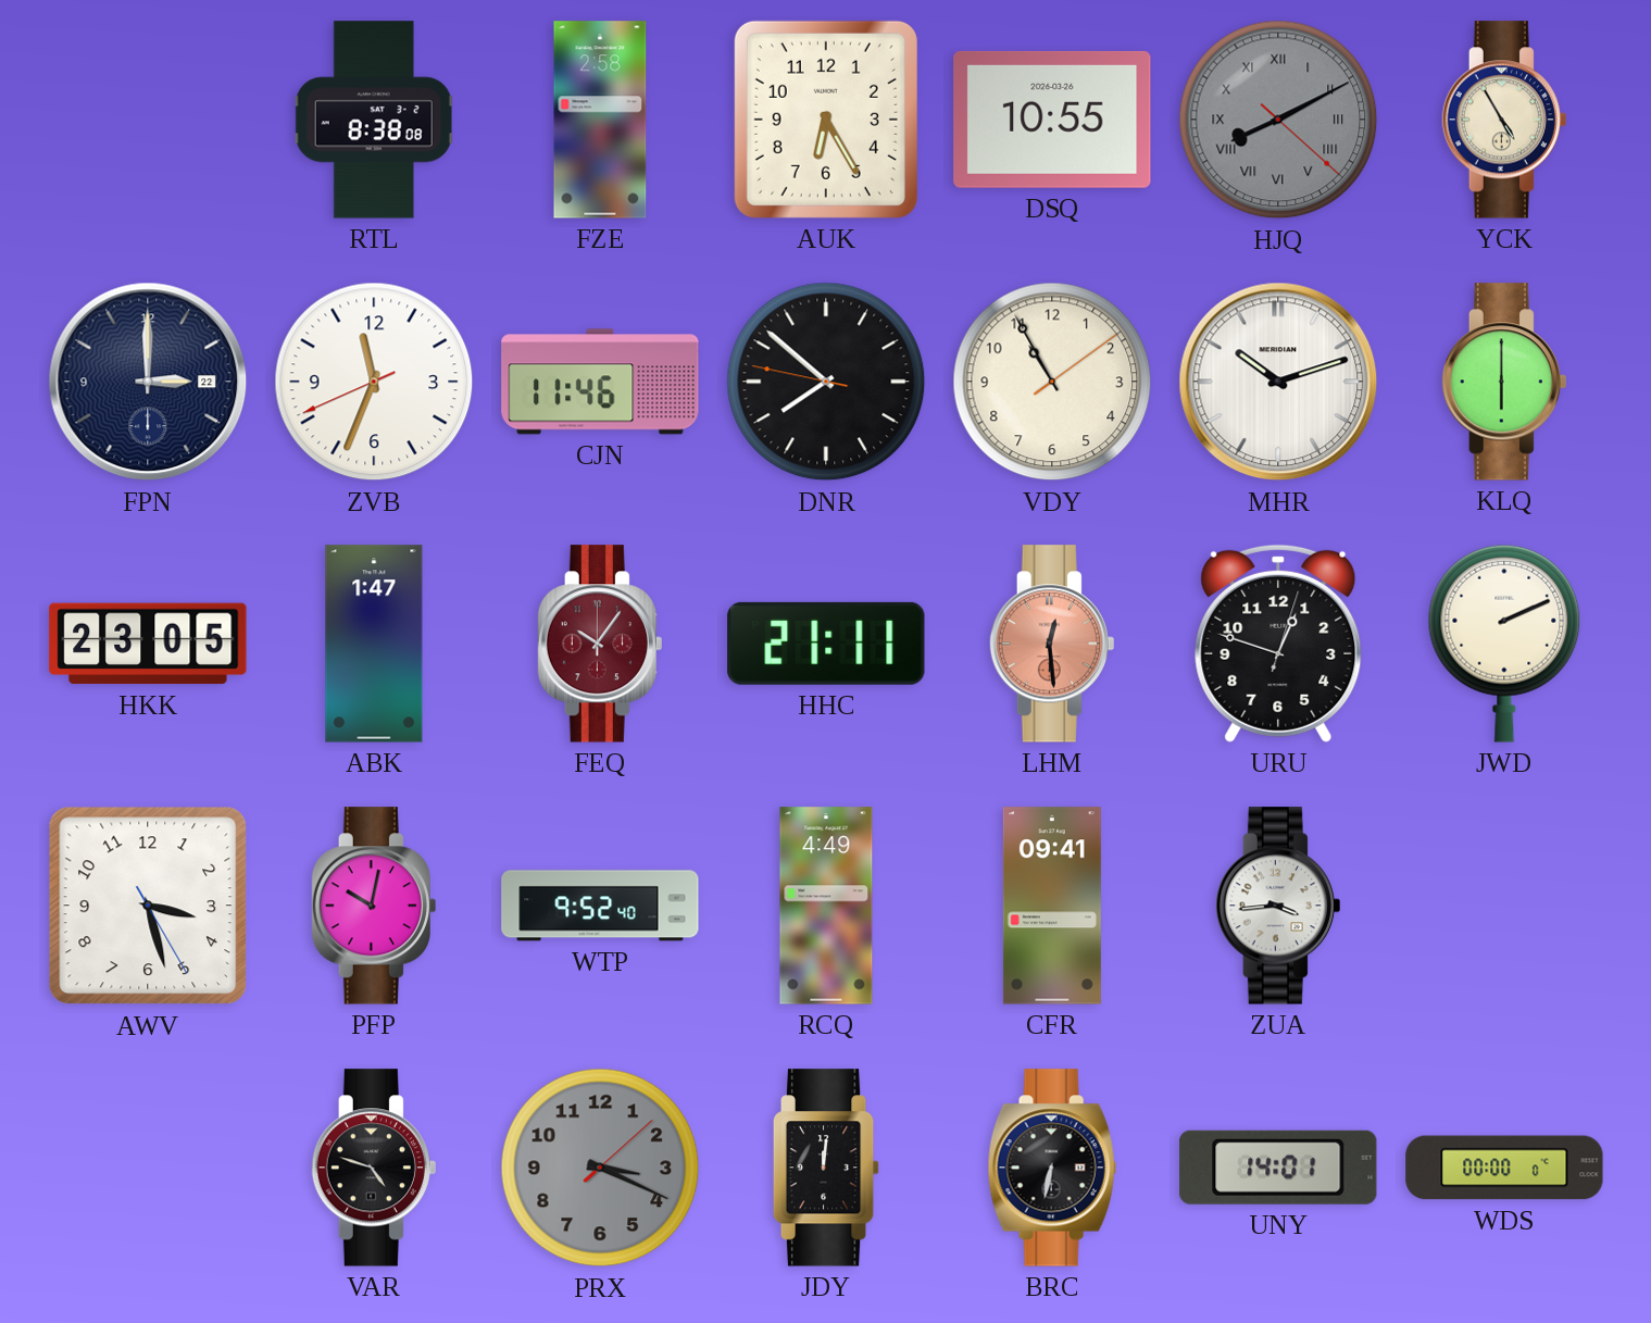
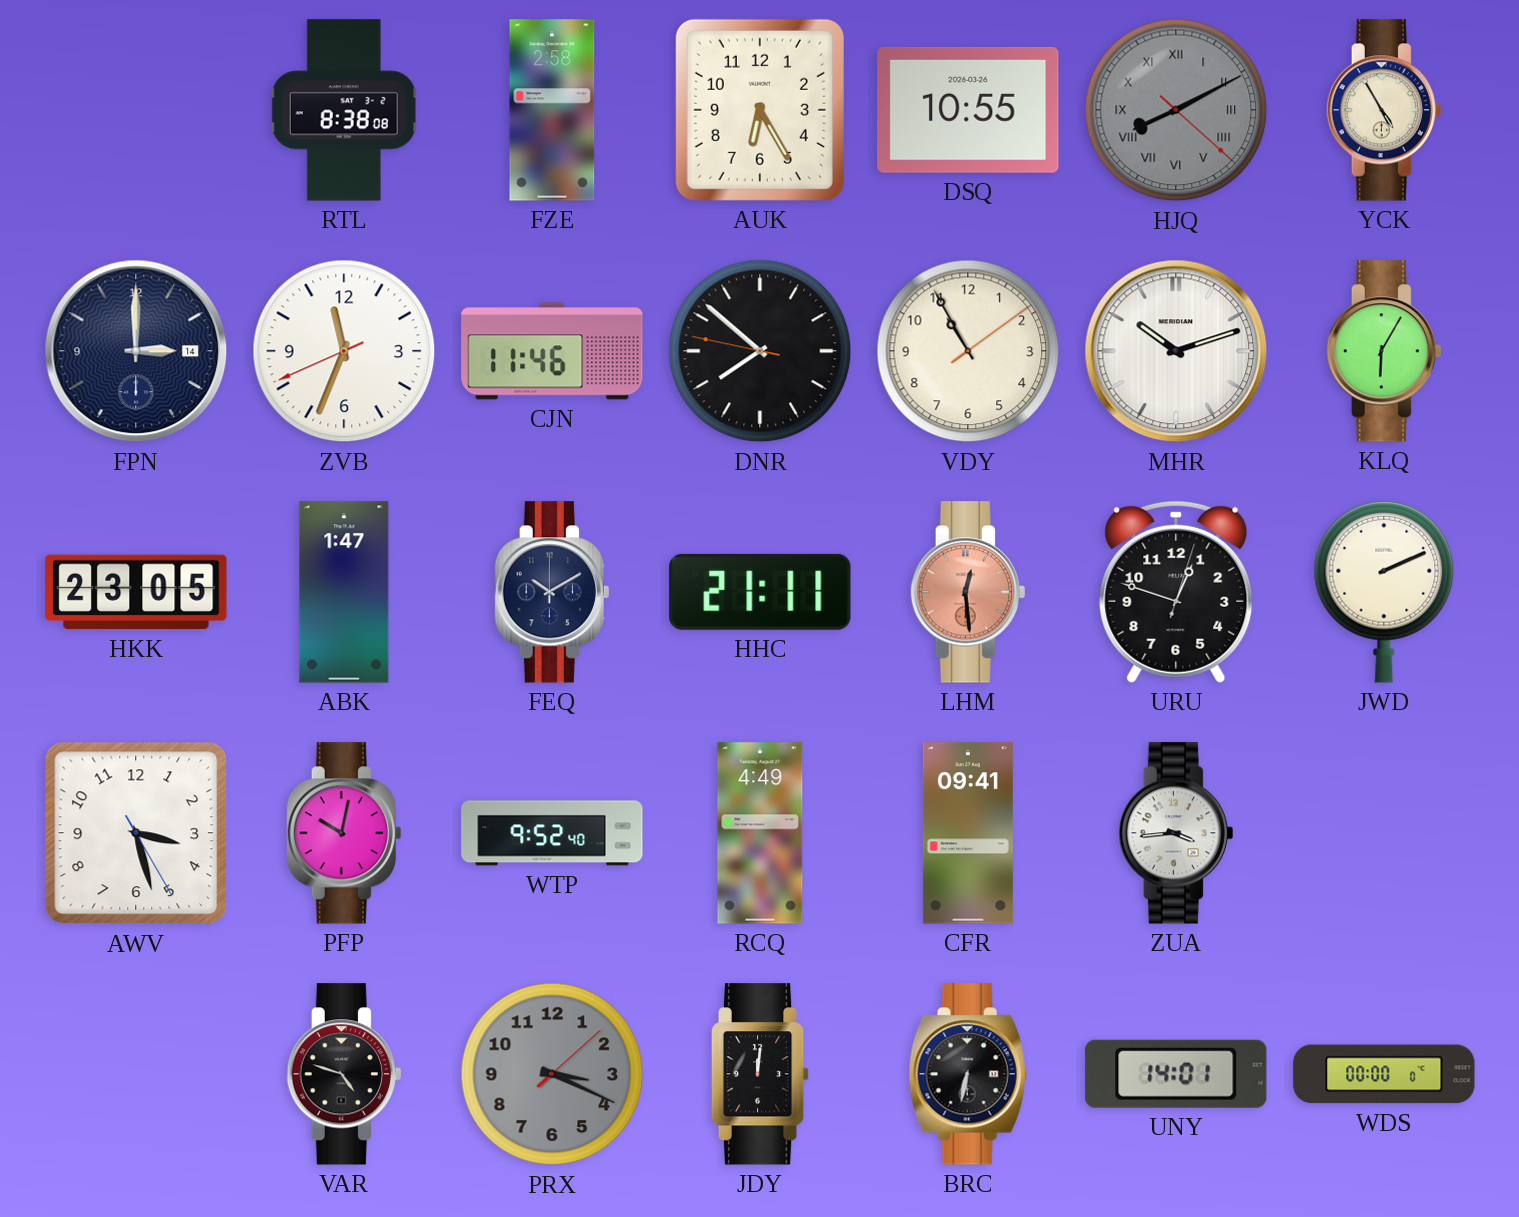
FPN date: 22 -> 14
KLQ: 6:00 -> 6:05
FEQ: 10:06 -> 10:10
FEQ dial: burgundy -> navy
